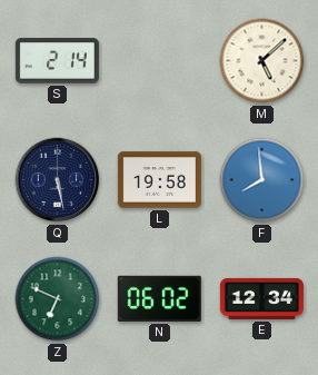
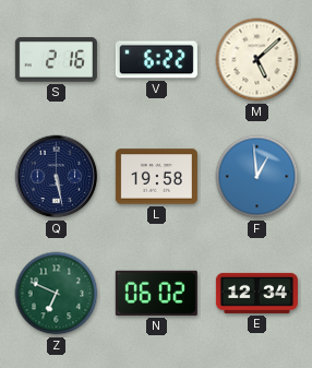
S: 2:14 -> 2:16
V: none -> 6:22
F: 7:59 -> 12:59
